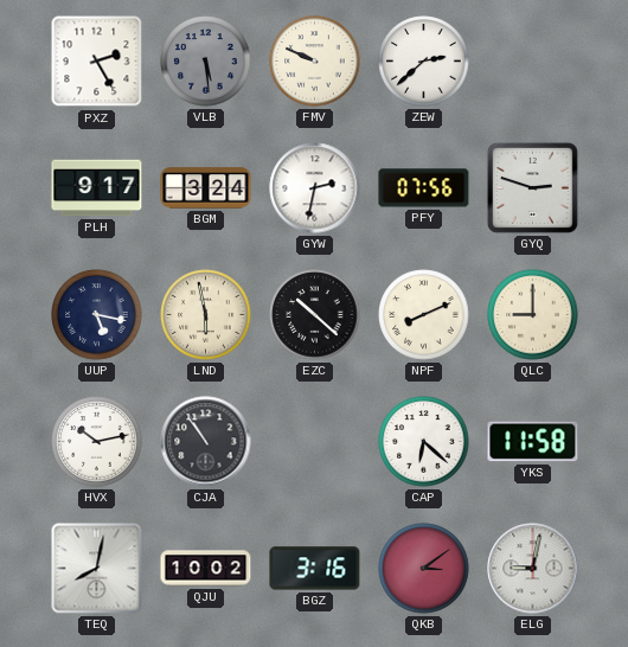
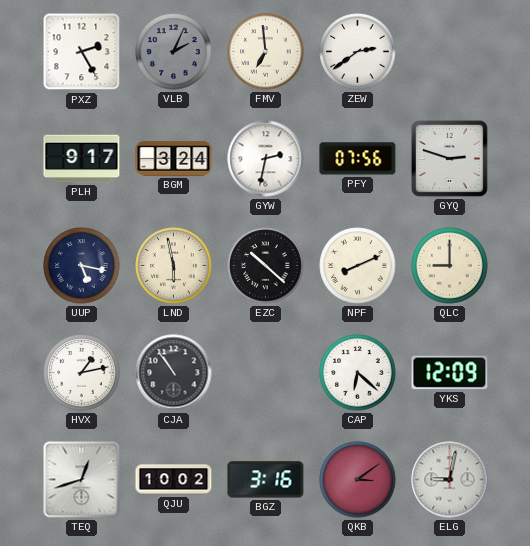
VLB: 5:29 -> 2:04
FMV: 9:49 -> 6:59
ZEW: 2:38 -> 2:39
HVX: 10:13 -> 1:13
YKS: 11:58 -> 12:09
TEQ: 8:02 -> 12:42
